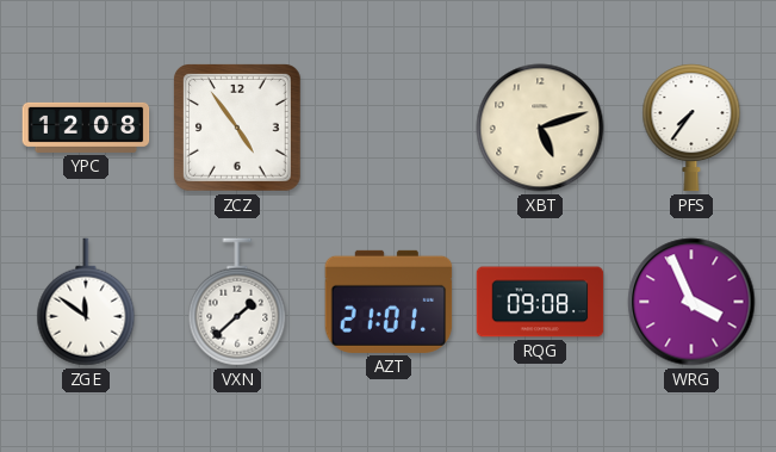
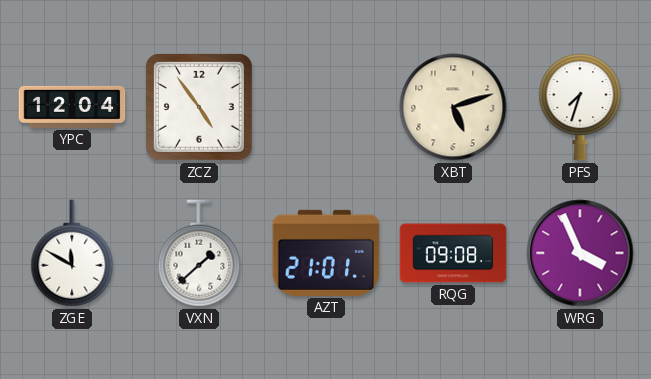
YPC: 12:08 -> 12:04
PFS: 7:36 -> 7:33
ZGE: 11:51 -> 11:50
